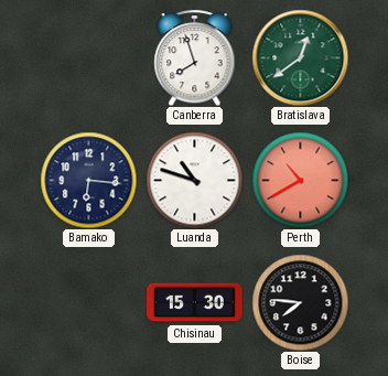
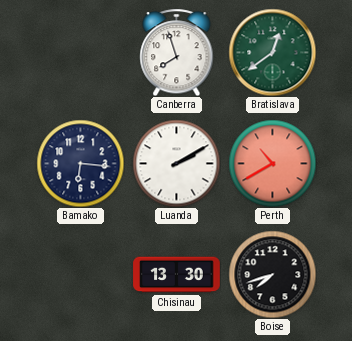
Luanda: 10:48 -> 2:10
Chisinau: 15:30 -> 13:30
Boise: 7:46 -> 7:42
